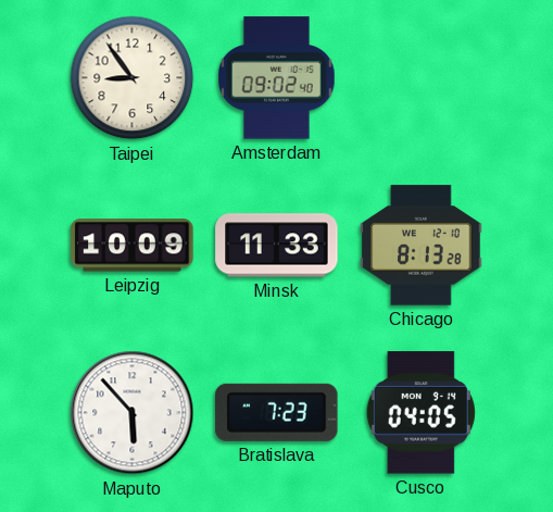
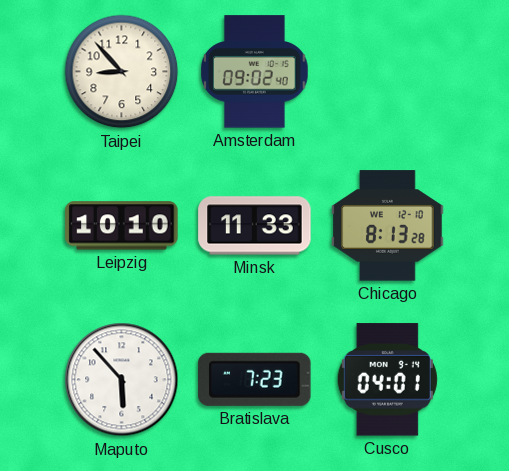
Taipei: 8:54 -> 8:53
Leipzig: 10:09 -> 10:10
Cusco: 04:05 -> 04:01
